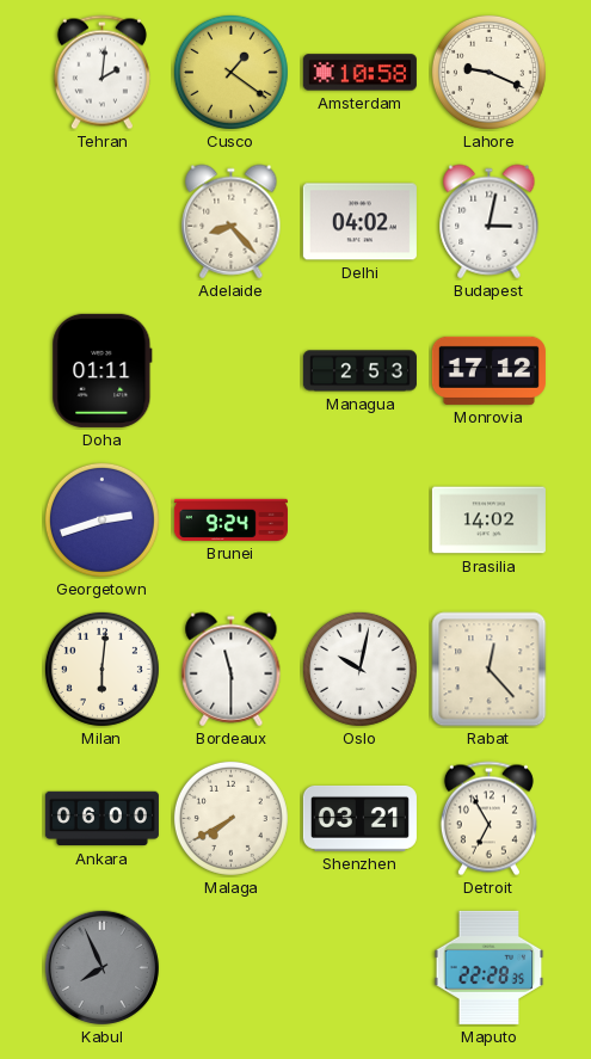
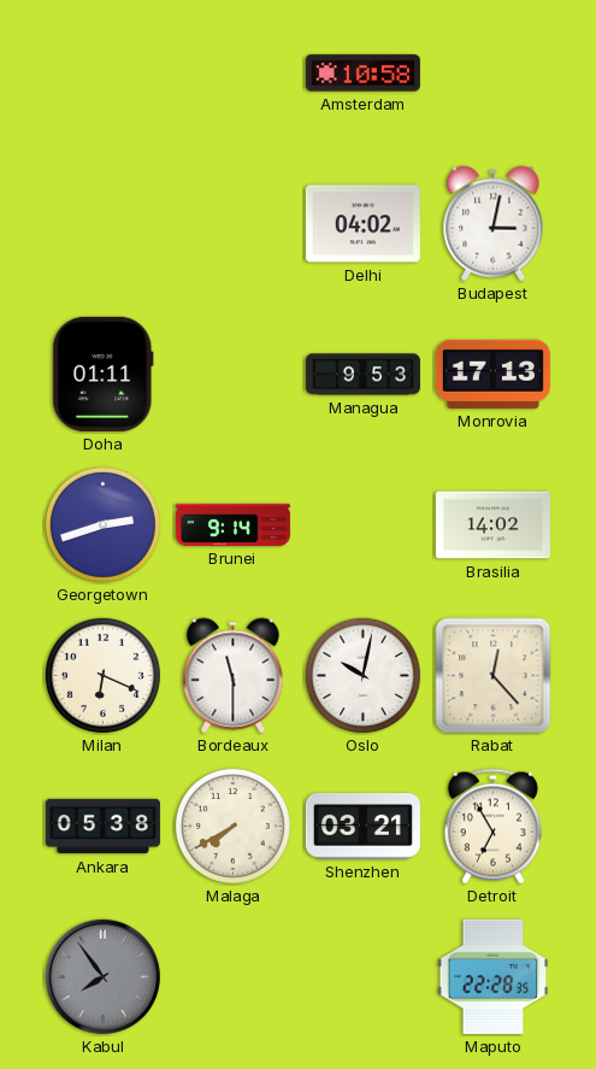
Tehran: 2:01 -> none
Cusco: 1:21 -> none
Lahore: 9:19 -> none
Adelaide: 8:23 -> none
Managua: 2:53 -> 9:53
Monrovia: 17:12 -> 17:13
Brunei: 9:24 -> 9:14
Milan: 6:01 -> 6:19
Ankara: 06:00 -> 05:38
Kabul: 7:56 -> 7:54
